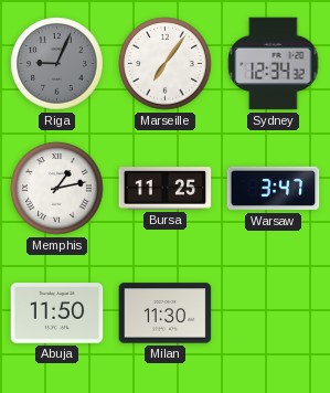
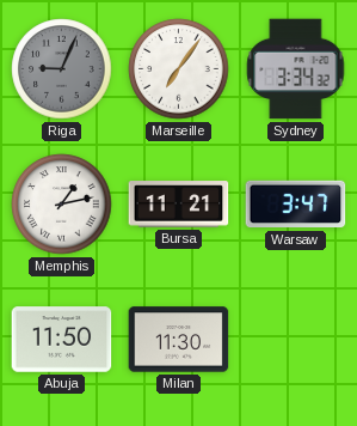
Sydney: 12:34 -> 3:34
Bursa: 11:25 -> 11:21
